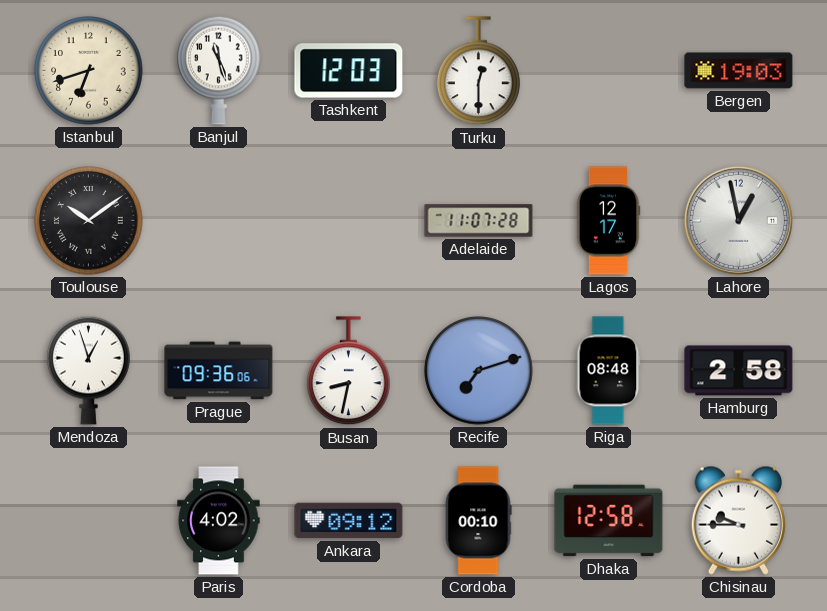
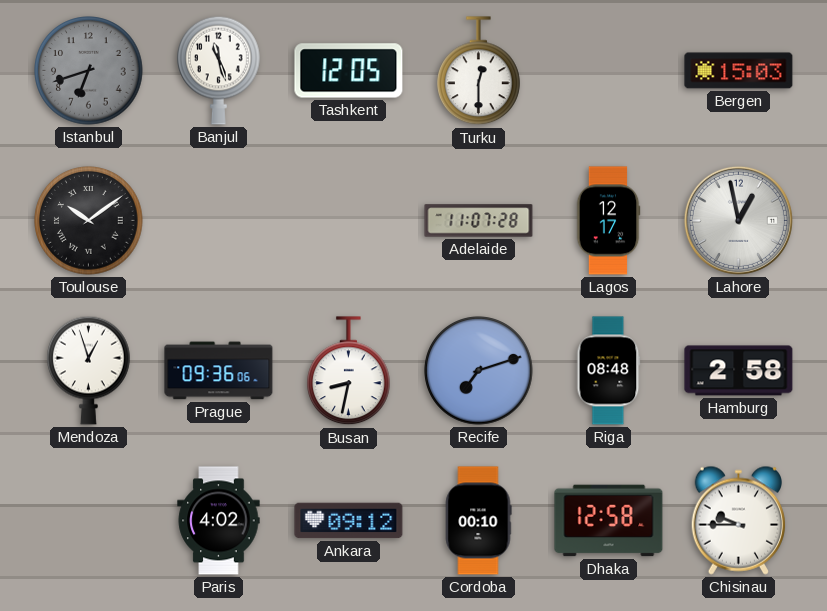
Istanbul dial: cream -> grey
Tashkent: 12:03 -> 12:05
Bergen: 19:03 -> 15:03
